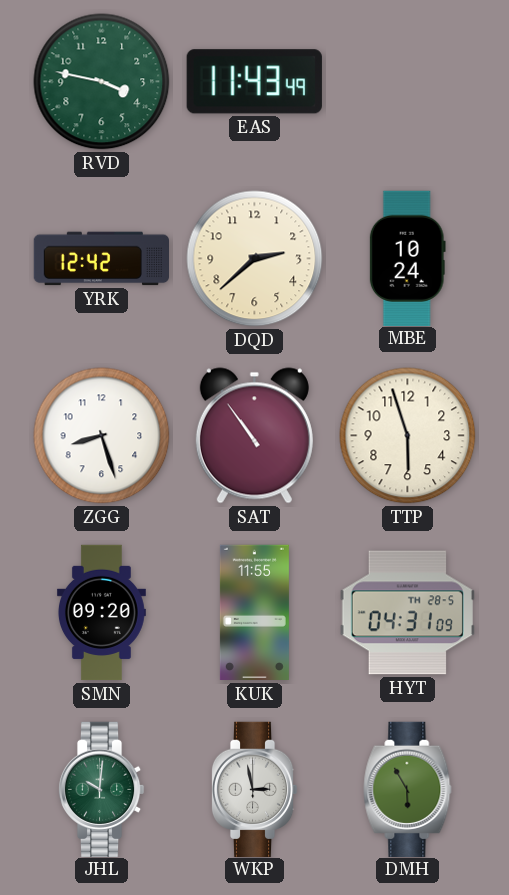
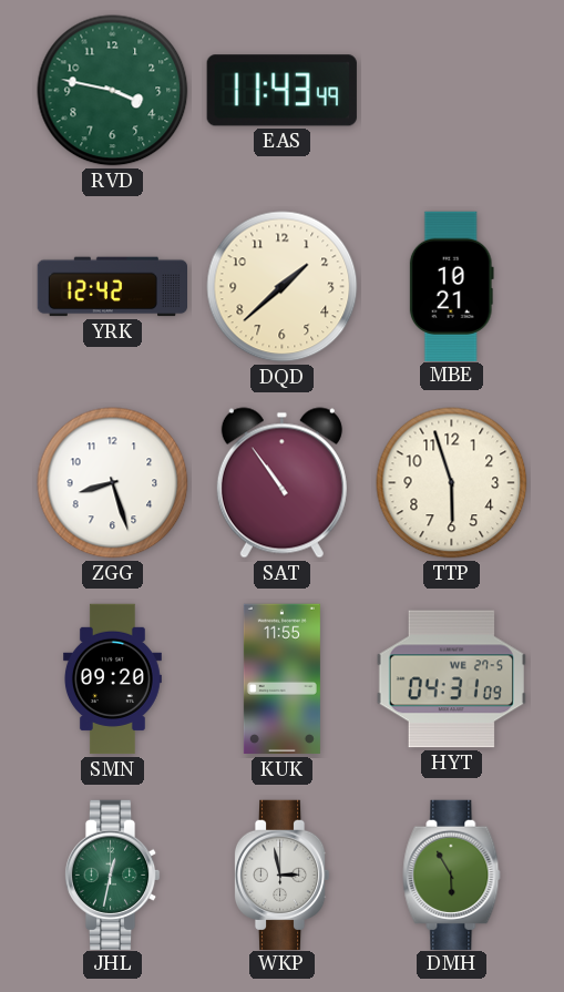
DQD: 2:38 -> 1:38
MBE: 10:24 -> 10:21
HYT date: TH 28-5 -> WE 27-5
JHL: 10:01 -> 12:32
